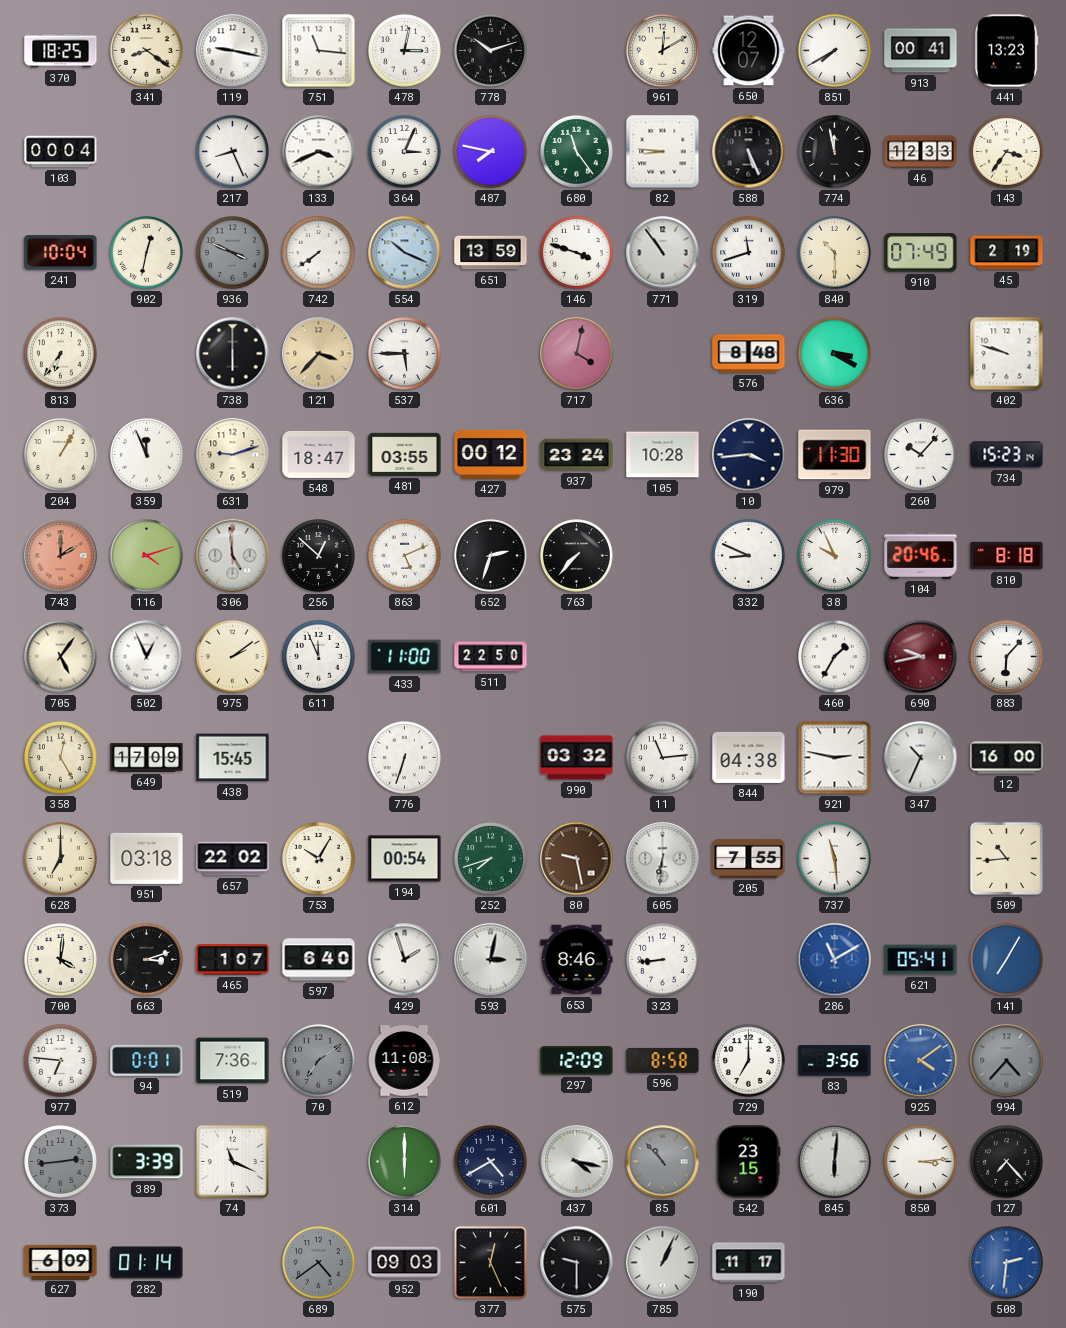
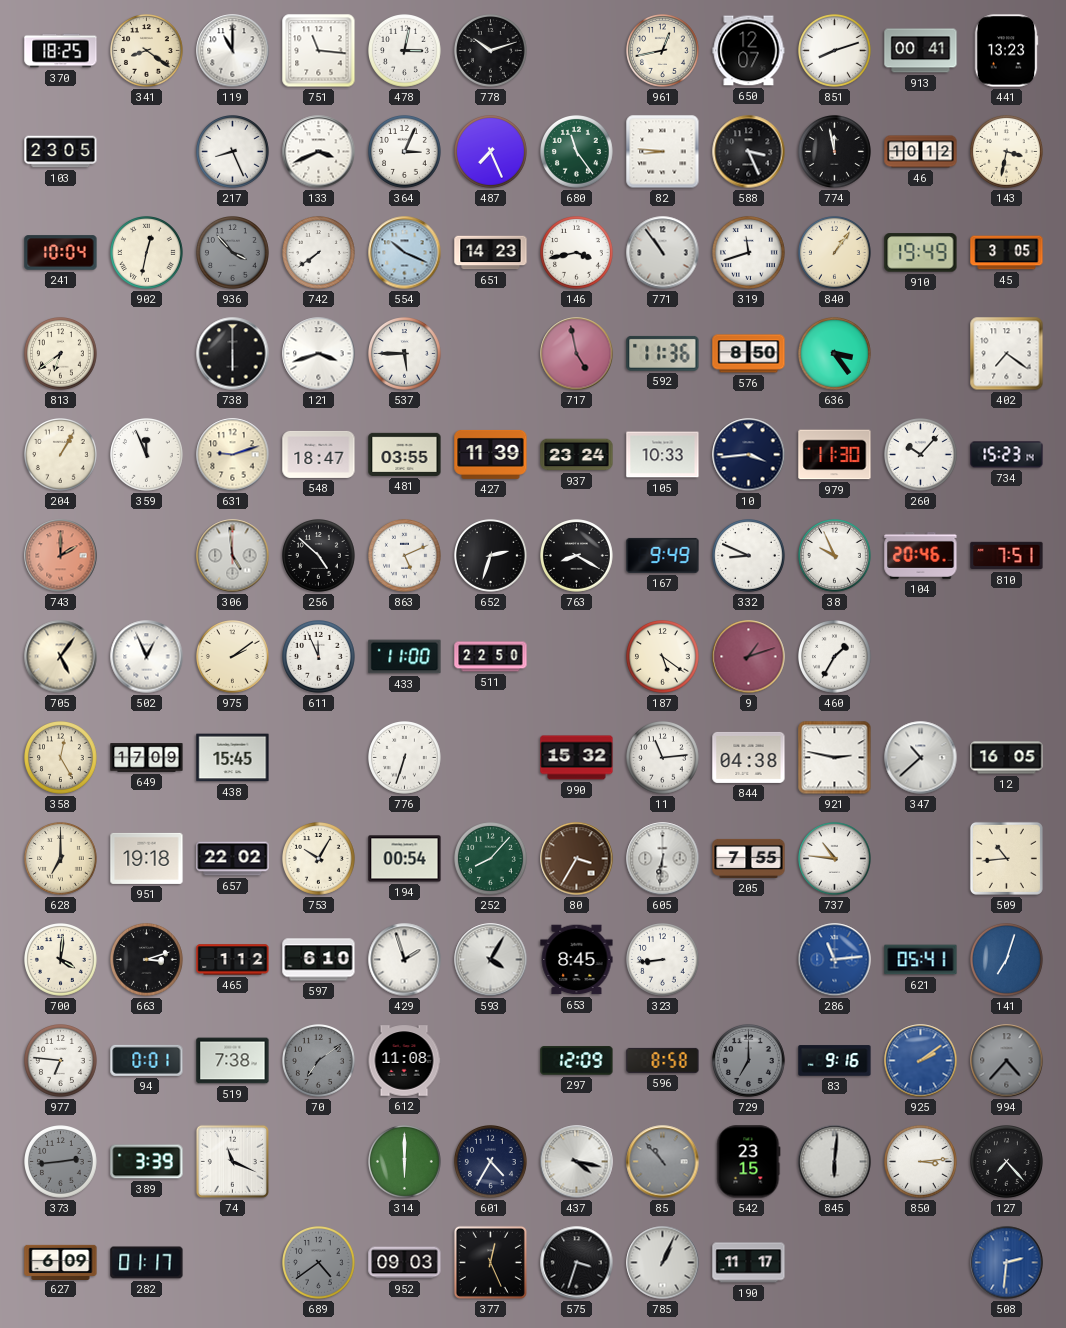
119: 9:17 -> 11:00
961: 12:10 -> 12:43
851: 7:40 -> 8:12
103: 00:04 -> 23:05
487: 7:47 -> 7:26
588: 5:26 -> 3:26
46: 12:33 -> 10:12
143: 3:36 -> 3:32
936: 3:49 -> 3:53
651: 13:59 -> 14:23
146: 3:48 -> 3:43
840: 10:30 -> 1:06
910: 07:49 -> 19:49
45: 2:19 -> 3:05
813: 6:36 -> 6:39
121: 3:37 -> 3:42
121 dial: champagne -> white
717: 4:02 -> 4:58
592: none -> 11:36
576: 8:48 -> 8:50
636: 3:20 -> 3:24
402: 9:48 -> 7:21
427: 00:12 -> 11:39
105: 10:28 -> 10:33
116: 4:12 -> none
256: 12:52 -> 4:52
763: 7:37 -> 8:20
167: none -> 9:49
810: 8:18 -> 7:51
187: none -> 5:21
9: none -> 1:12
690: 9:43 -> none
883: 6:07 -> none
990: 03:32 -> 15:32
347: 10:34 -> 10:38
12: 16:00 -> 16:05
951: 03:18 -> 19:18
252: 7:42 -> 8:07
80: 9:28 -> 3:35
737: 11:29 -> 10:46
465: 1:07 -> 1:12
597: 6:40 -> 6:10
593: 3:02 -> 4:05
653: 8:46 -> 8:45
286: 11:10 -> 11:14
141: 7:05 -> 7:03
519: 7:36 -> 7:38
729 dial: white -> grey
83: 3:56 -> 9:16
925: 4:09 -> 2:09
601: 4:40 -> 4:35
282: 01:14 -> 01:17
575: 9:30 -> 3:33
